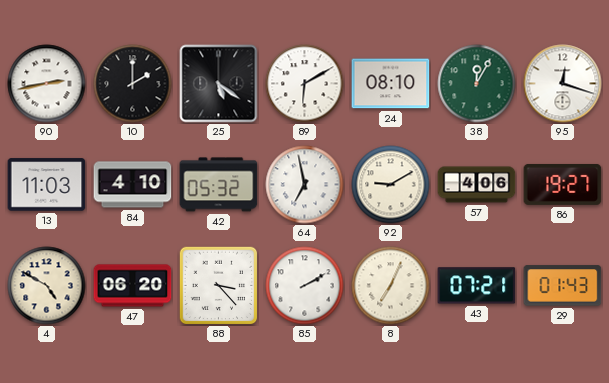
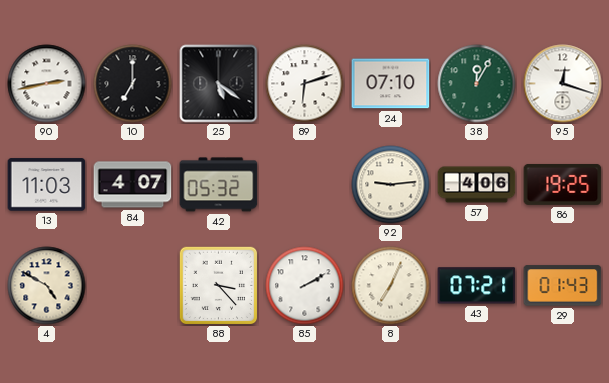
10: 2:00 -> 7:00
89: 6:10 -> 6:12
24: 08:10 -> 07:10
84: 4:10 -> 4:07
64: 6:58 -> none
92: 9:10 -> 9:14
86: 19:27 -> 19:25
47: 06:20 -> none
